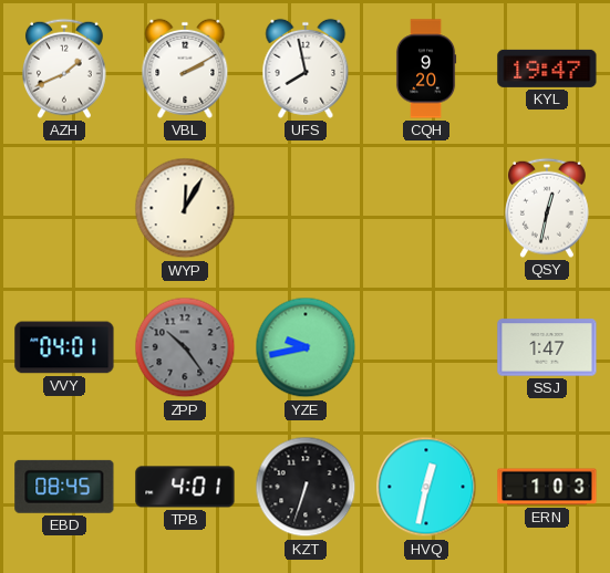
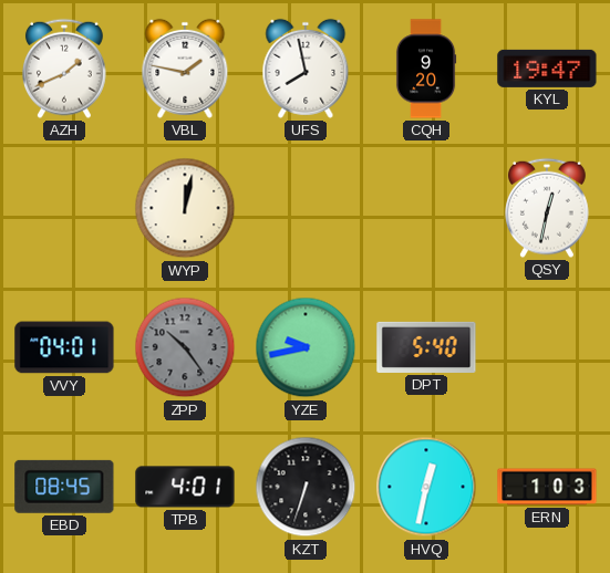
VBL: 2:10 -> 1:47
WYP: 12:05 -> 12:02
DPT: none -> 5:40
SSJ: 1:47 -> none
